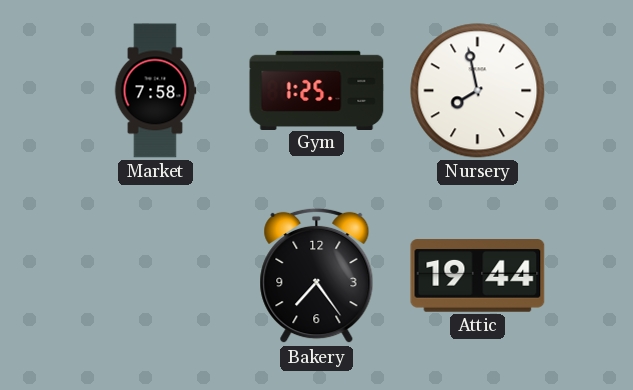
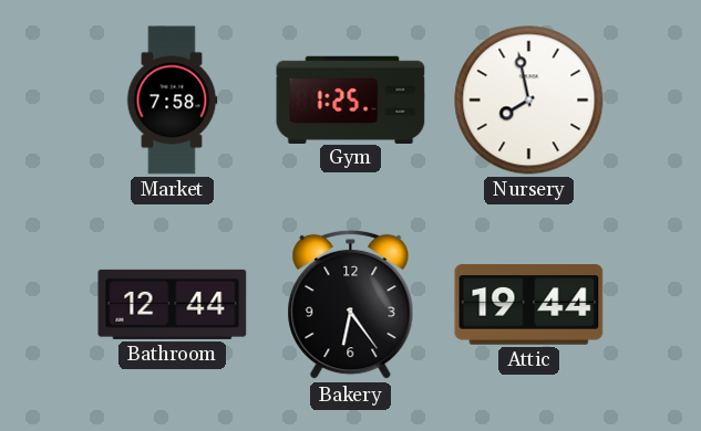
Bathroom: none -> 12:44
Bakery: 7:24 -> 6:24
